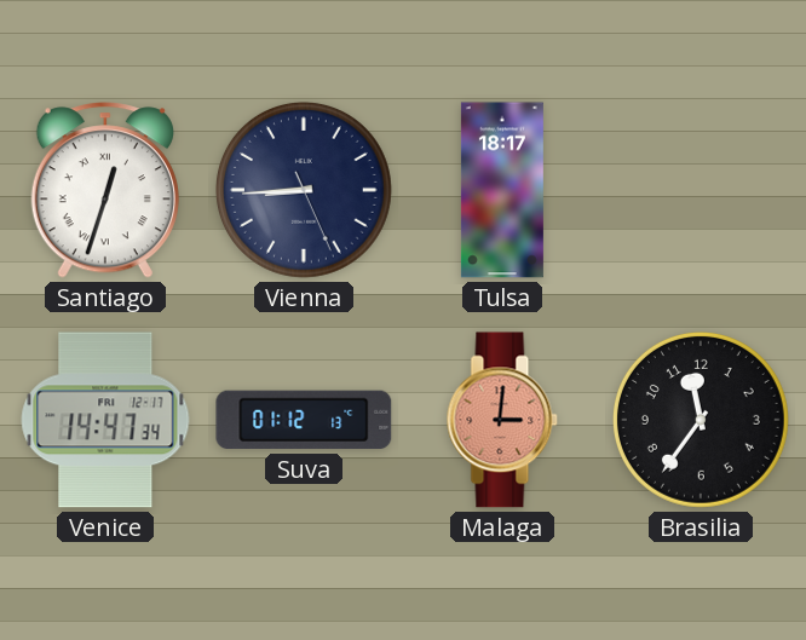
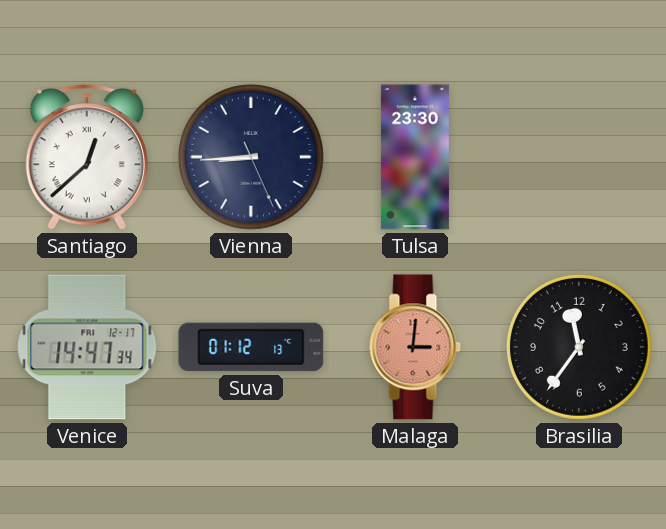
Santiago: 12:33 -> 12:38
Tulsa: 18:17 -> 23:30
